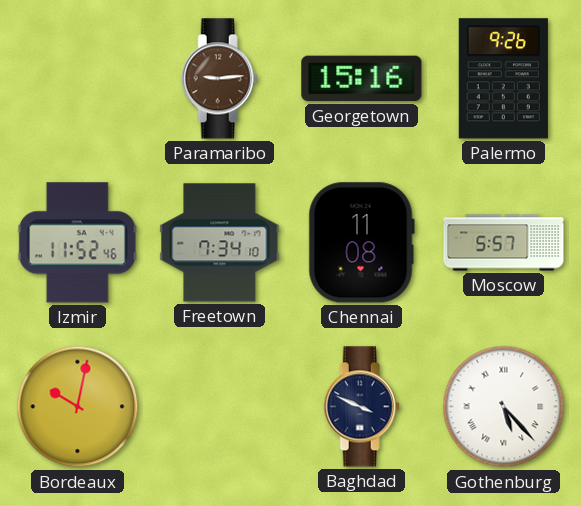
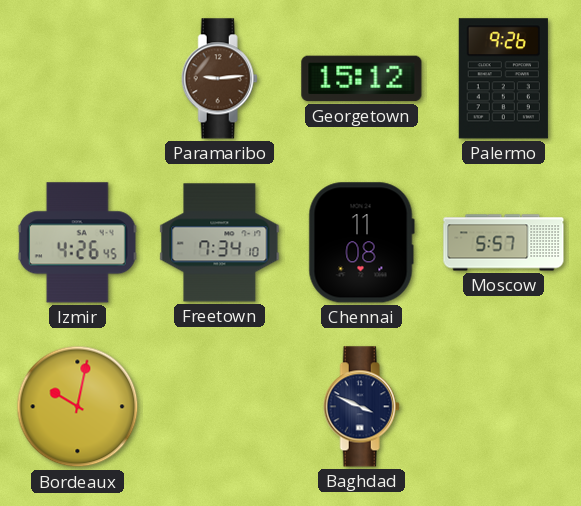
Georgetown: 15:16 -> 15:12
Izmir: 11:52 -> 4:26
Gothenburg: 5:23 -> none
